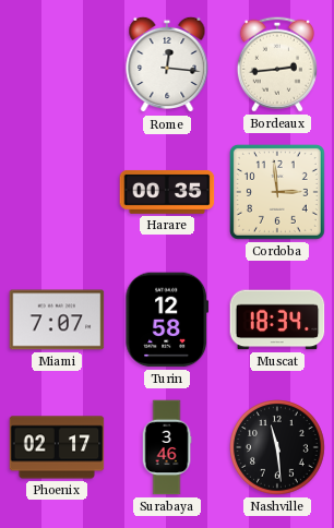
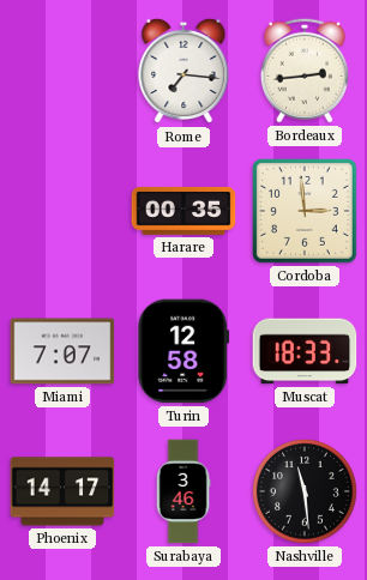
Rome: 12:16 -> 7:16
Muscat: 18:34 -> 18:33
Phoenix: 02:17 -> 14:17
